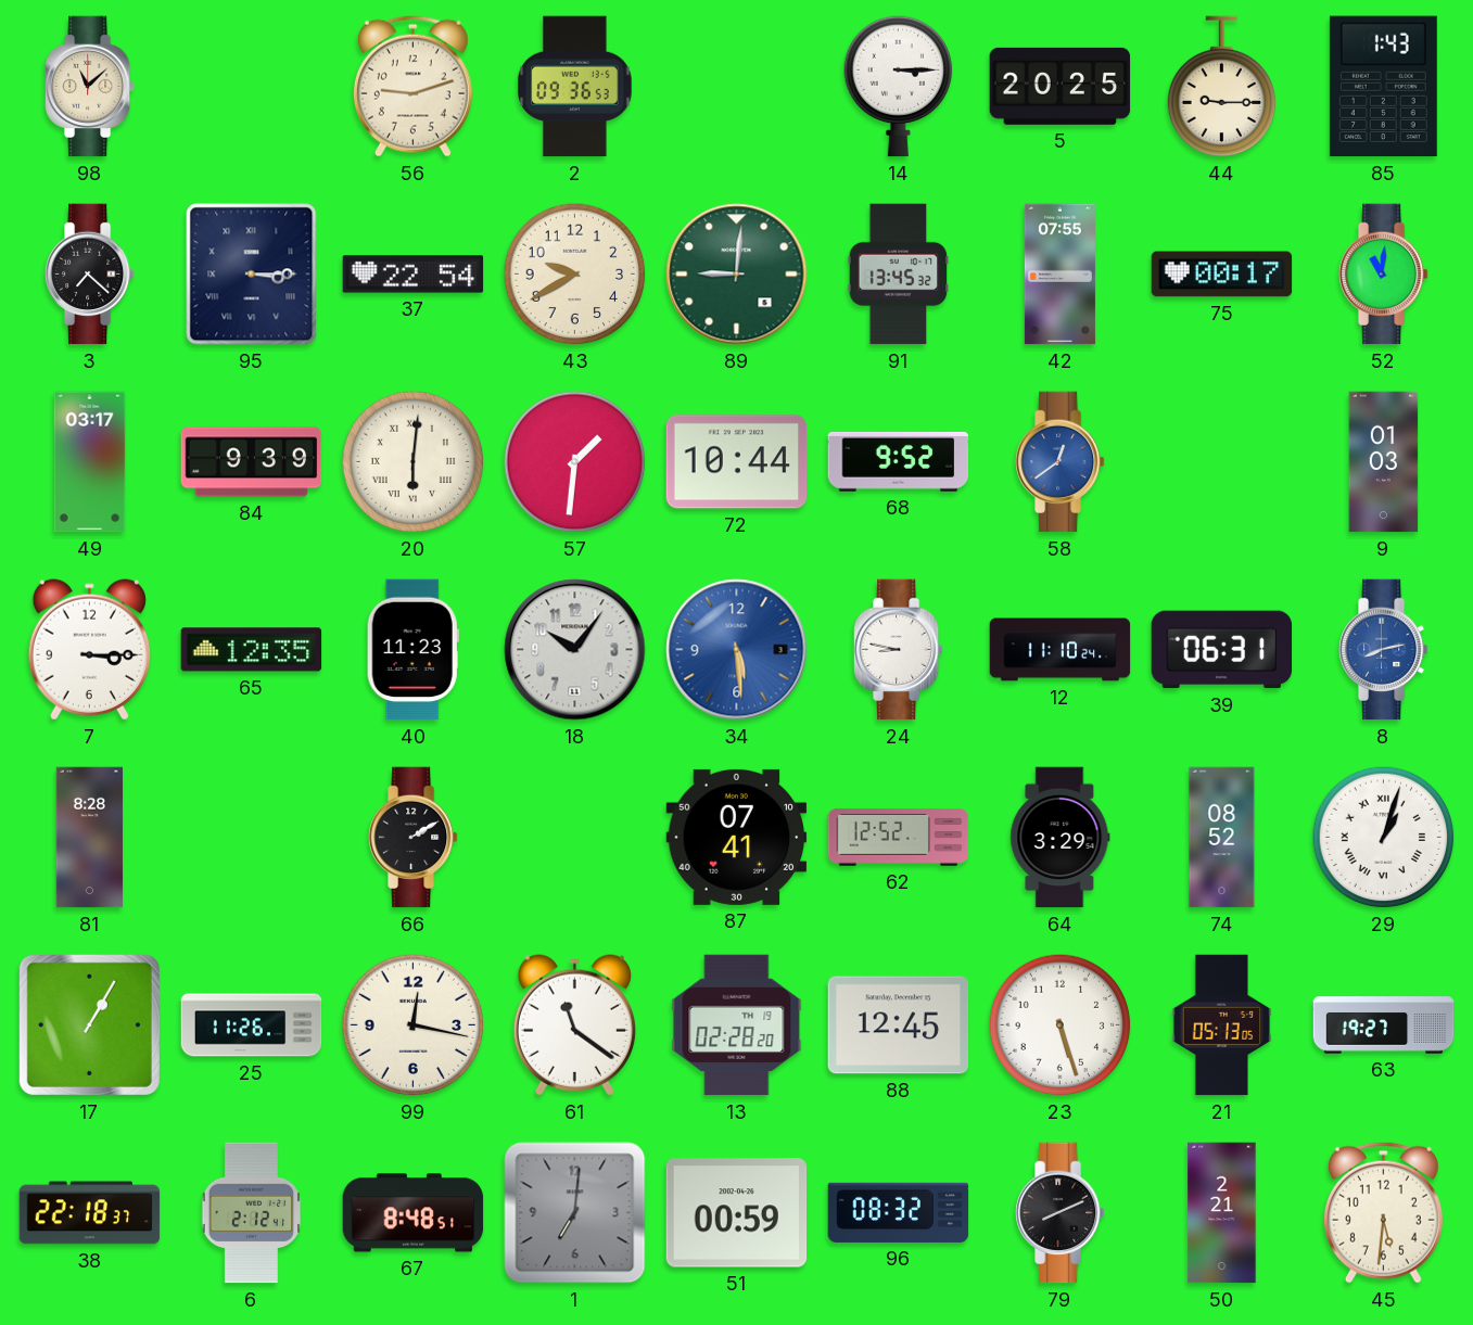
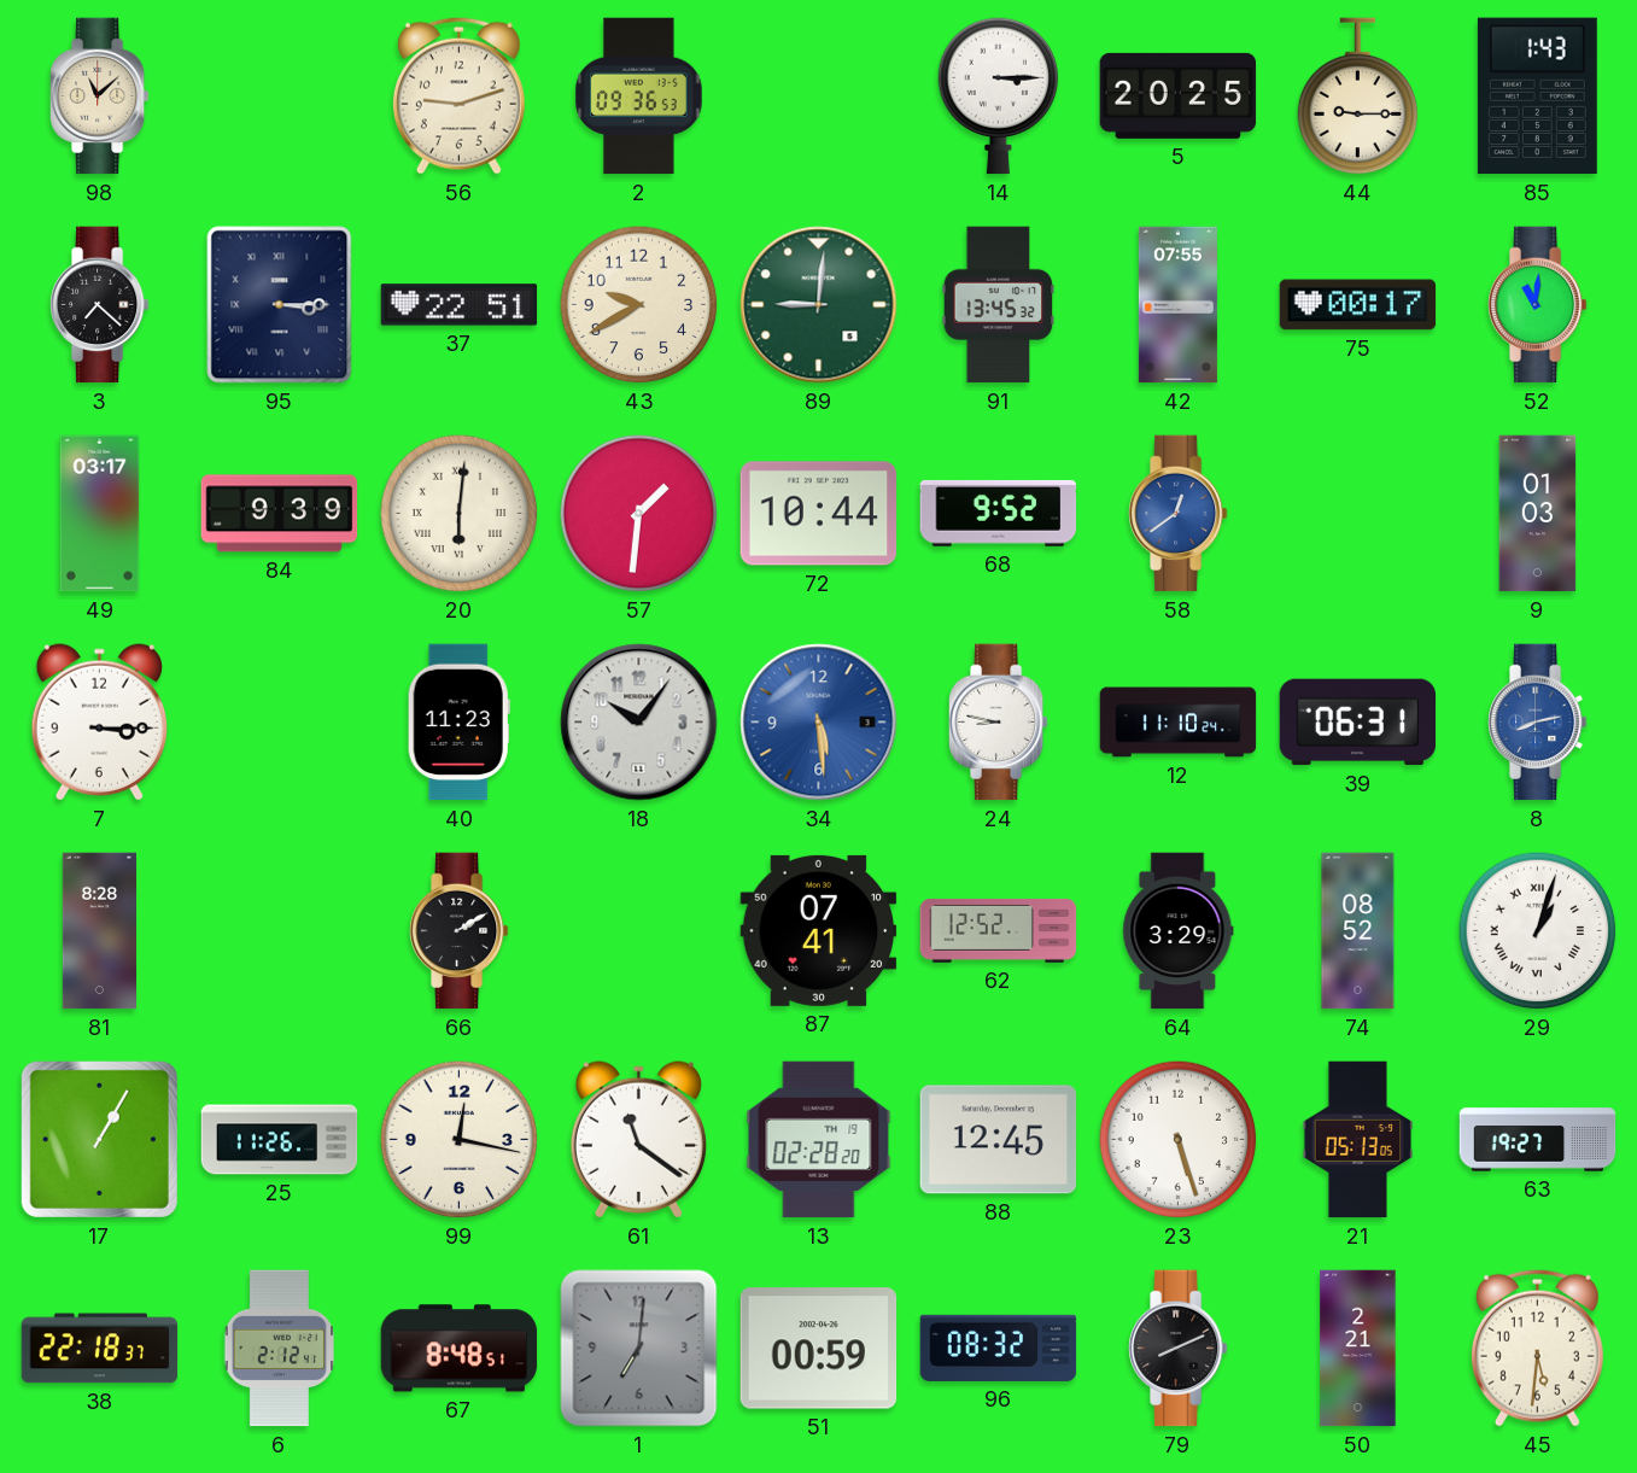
37: 22:54 -> 22:51
65: 12:35 -> none
